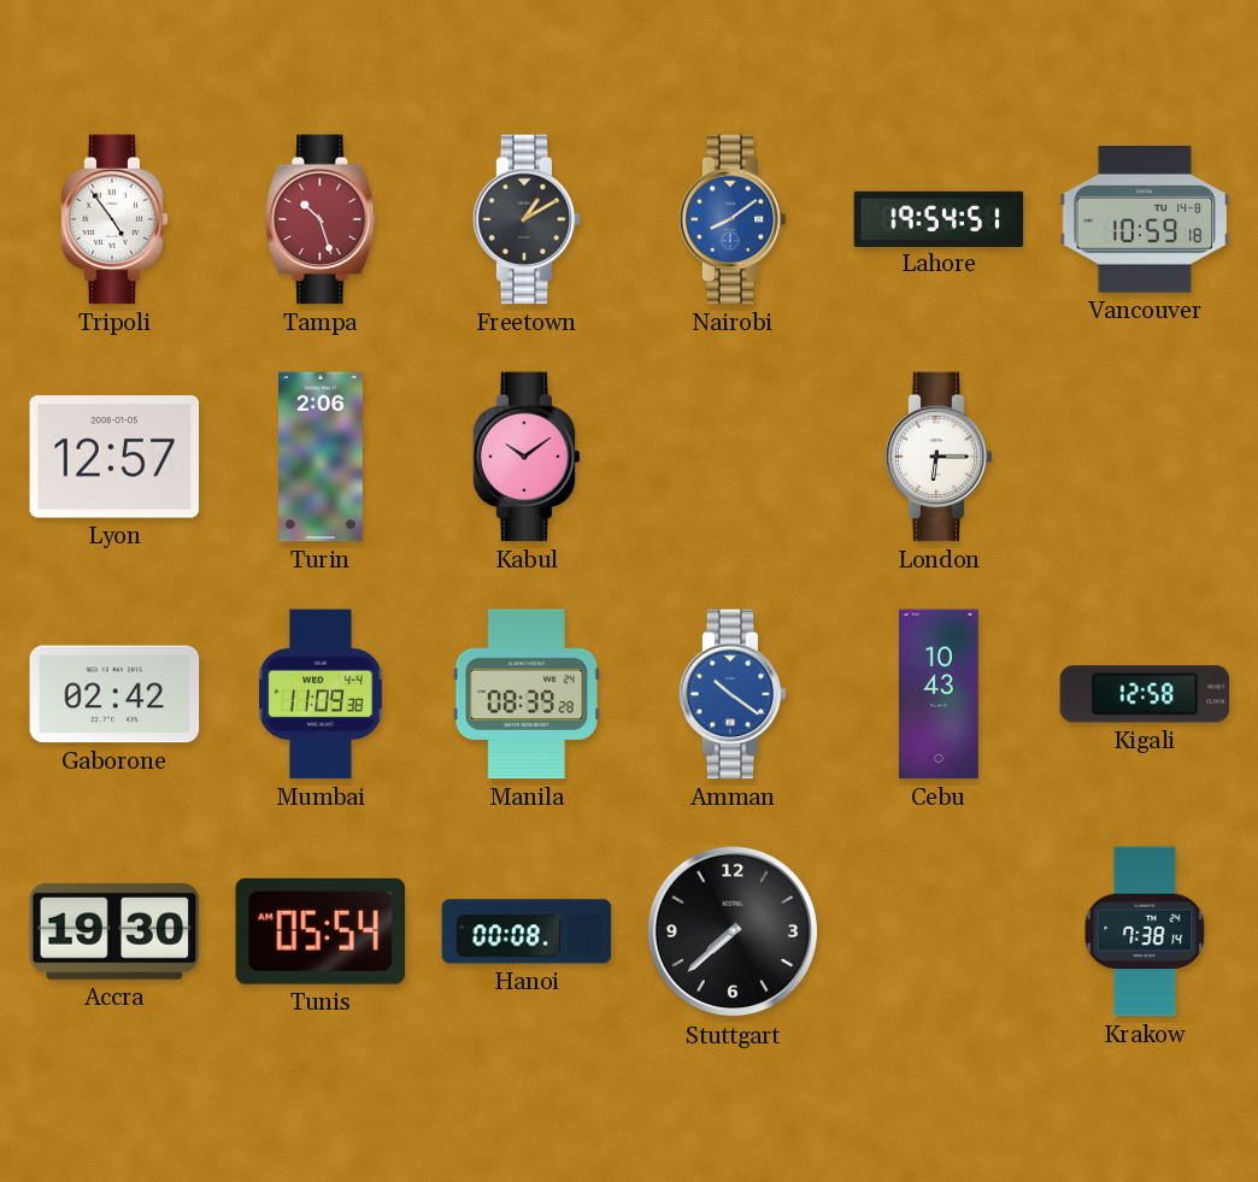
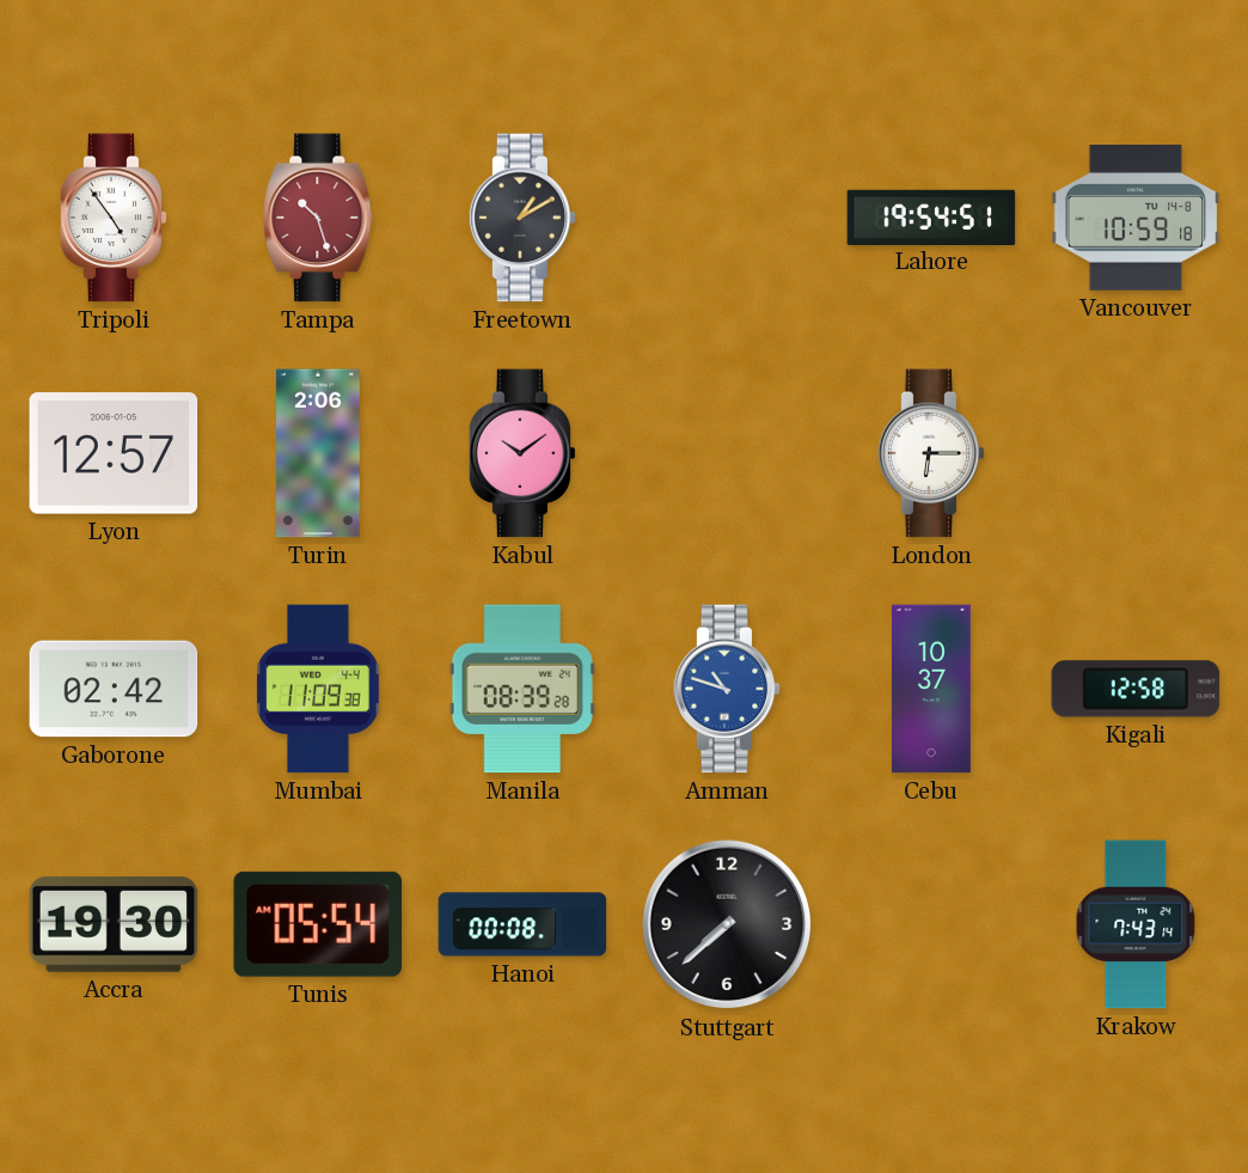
Nairobi: 8:09 -> none
Amman: 10:21 -> 10:48
Cebu: 10:43 -> 10:37
Krakow: 7:38 -> 7:43
